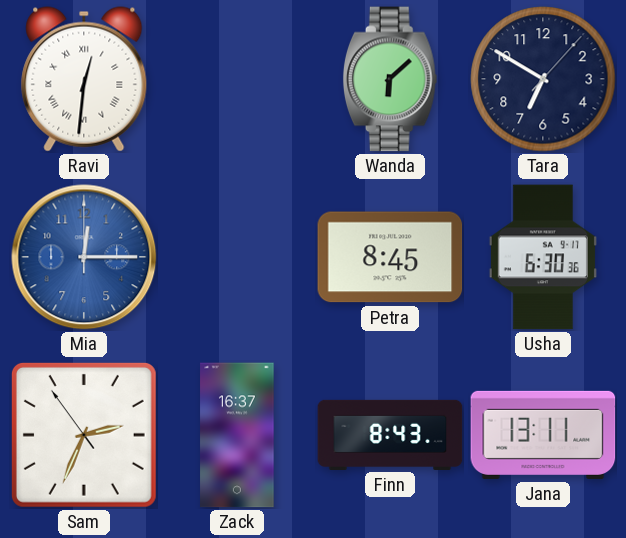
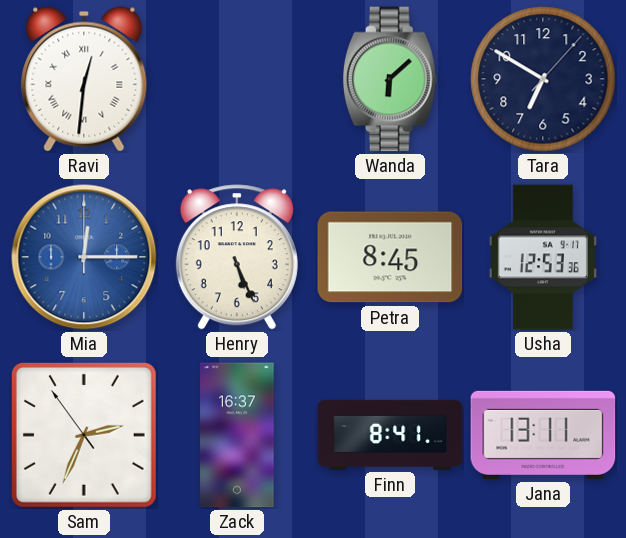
Henry: none -> 5:26
Usha: 6:30 -> 12:53
Finn: 8:43 -> 8:41
